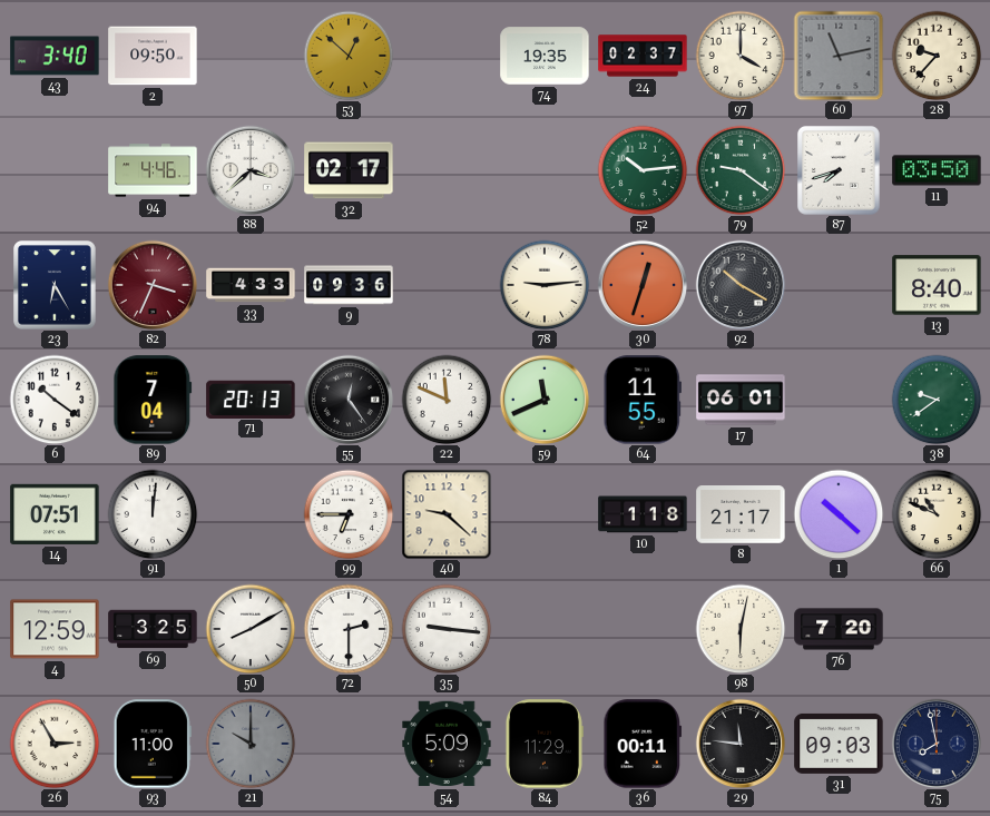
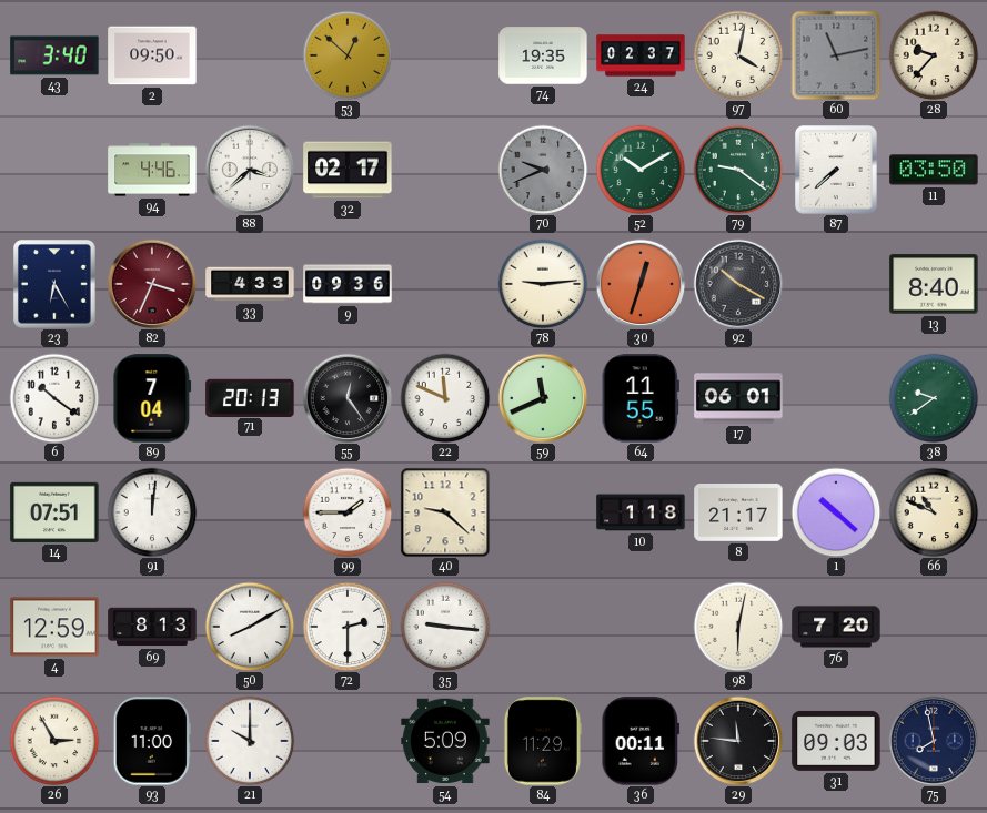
97: 4:00 -> 4:02
70: none -> 9:41
52: 10:14 -> 10:10
87: 7:42 -> 7:38
99: 6:45 -> 1:45
69: 3:25 -> 8:13
21 dial: grey -> white
